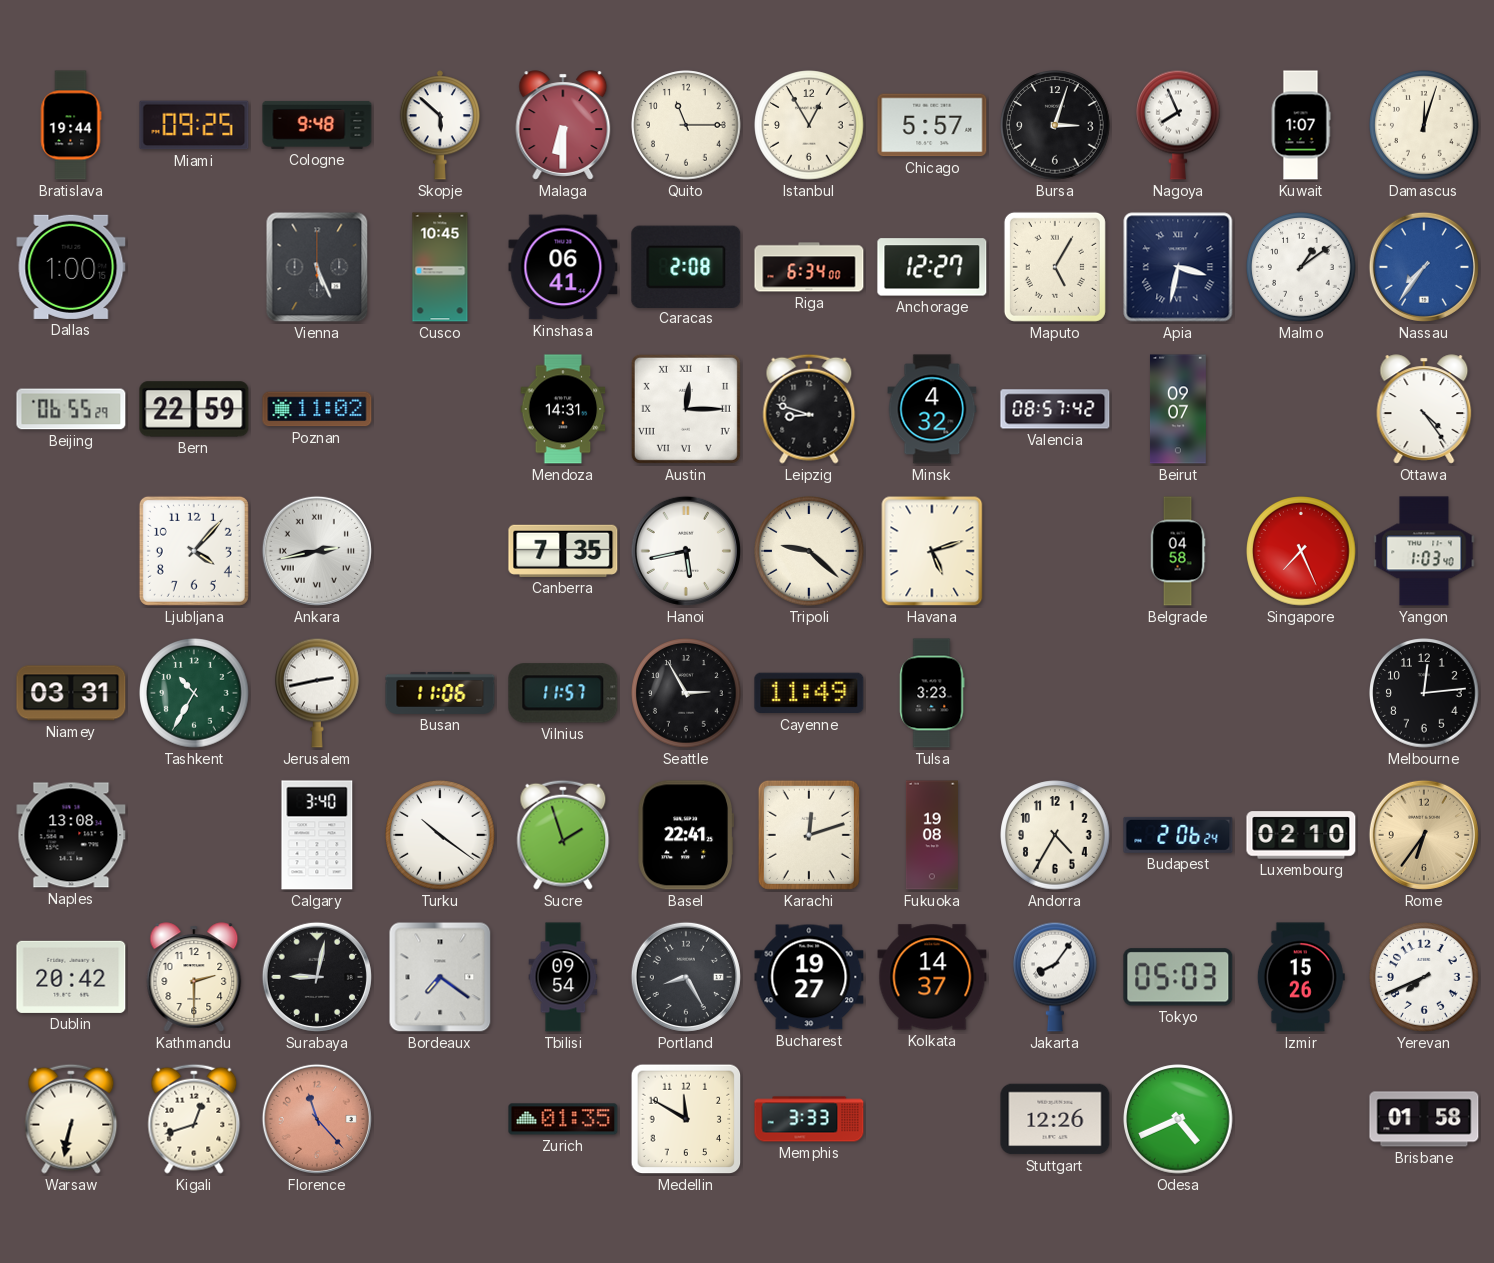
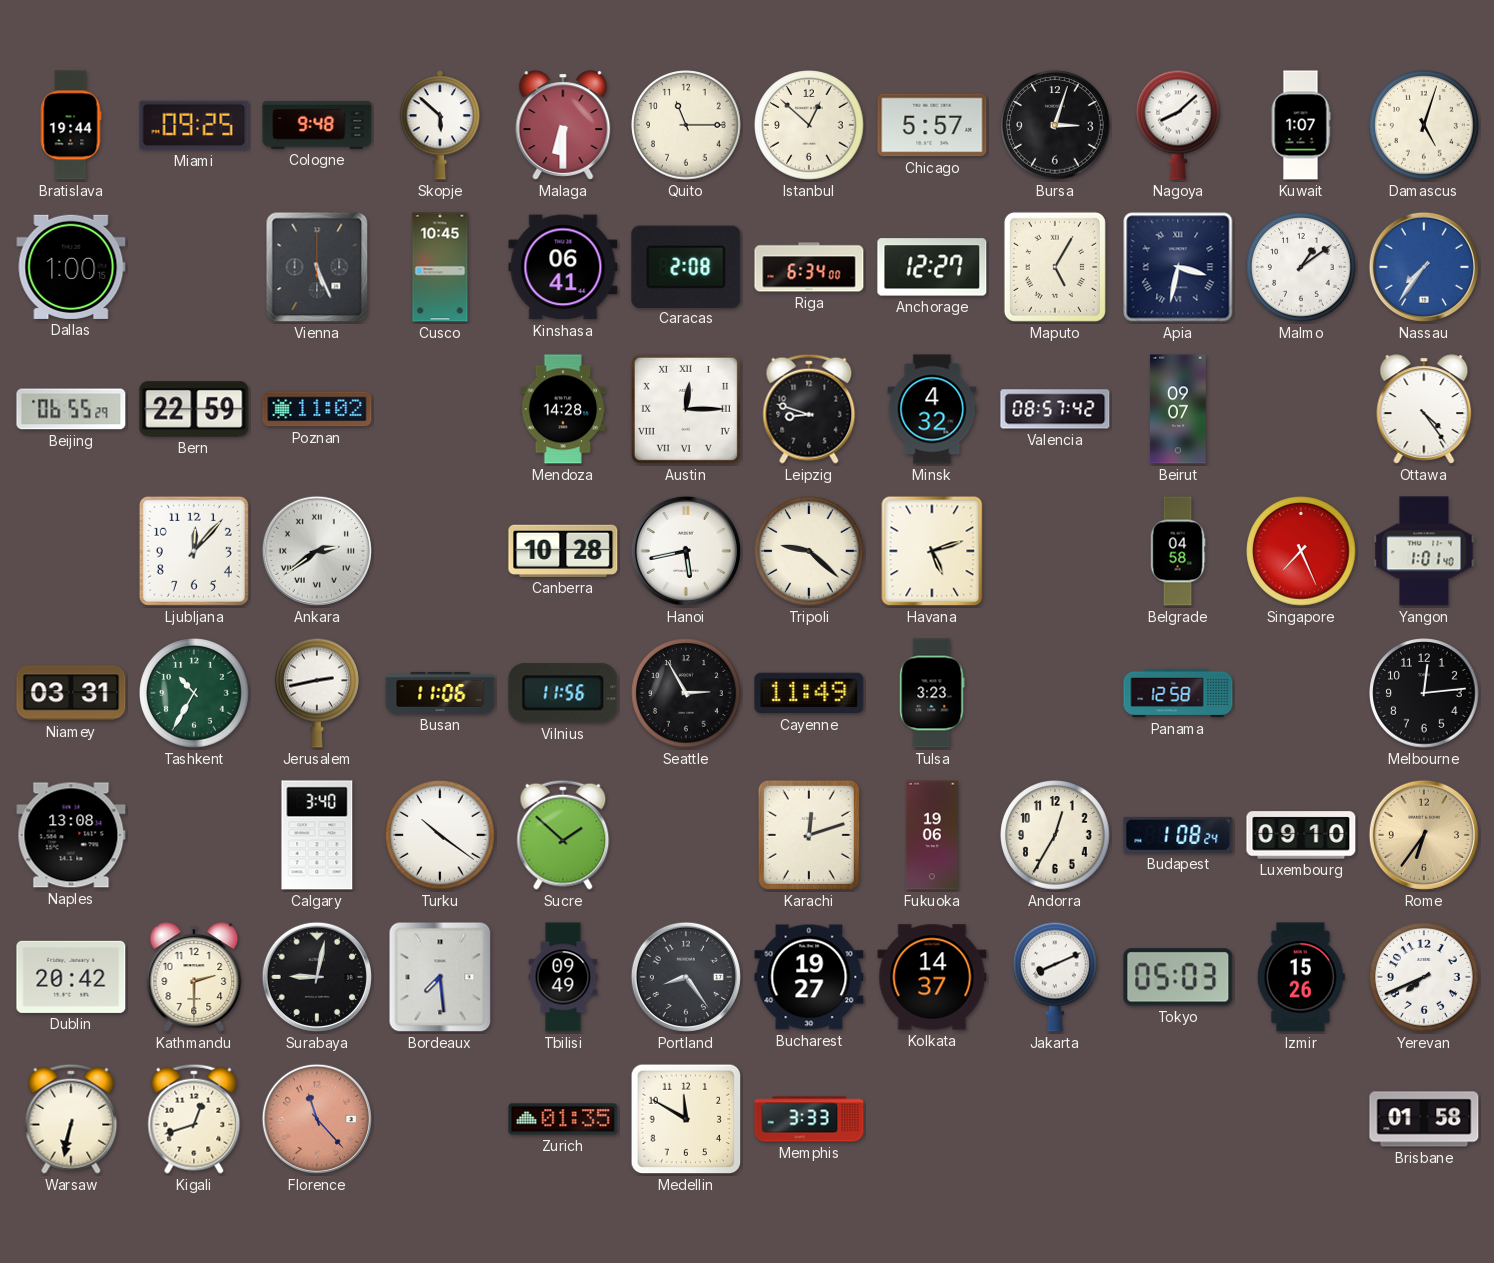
Istanbul: 12:55 -> 12:52
Nagoya: 7:56 -> 8:08
Damascus: 12:03 -> 5:03
Mendoza: 14:31 -> 14:28
Ljubljana: 4:07 -> 12:07
Ankara: 2:43 -> 2:39
Canberra: 7:35 -> 10:28
Yangon: 1:03 -> 1:01
Vilnius: 11:57 -> 11:56
Panama: none -> 12:58
Sucre: 1:57 -> 1:52
Basel: 22:41 -> none
Fukuoka: 19:08 -> 19:06
Andorra: 4:35 -> 12:35
Budapest: 2:06 -> 1:08
Luxembourg: 02:10 -> 09:10
Bordeaux: 7:21 -> 7:29
Tbilisi: 09:54 -> 09:49
Portland: 8:25 -> 8:24
Jakarta: 8:06 -> 8:11
Stuttgart: 12:26 -> none
Odesa: 4:41 -> none
